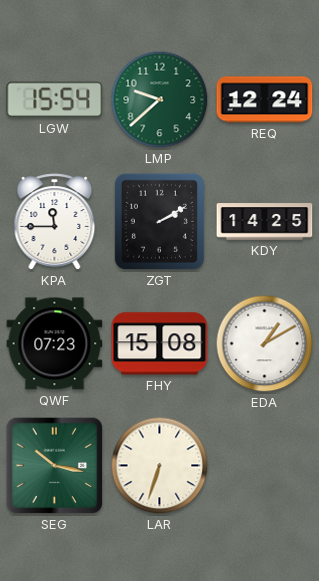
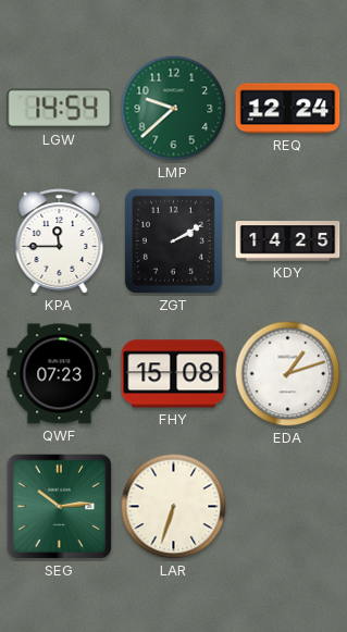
LGW: 15:54 -> 14:54
EDA: 1:10 -> 1:12
SEG: 10:17 -> 10:14
